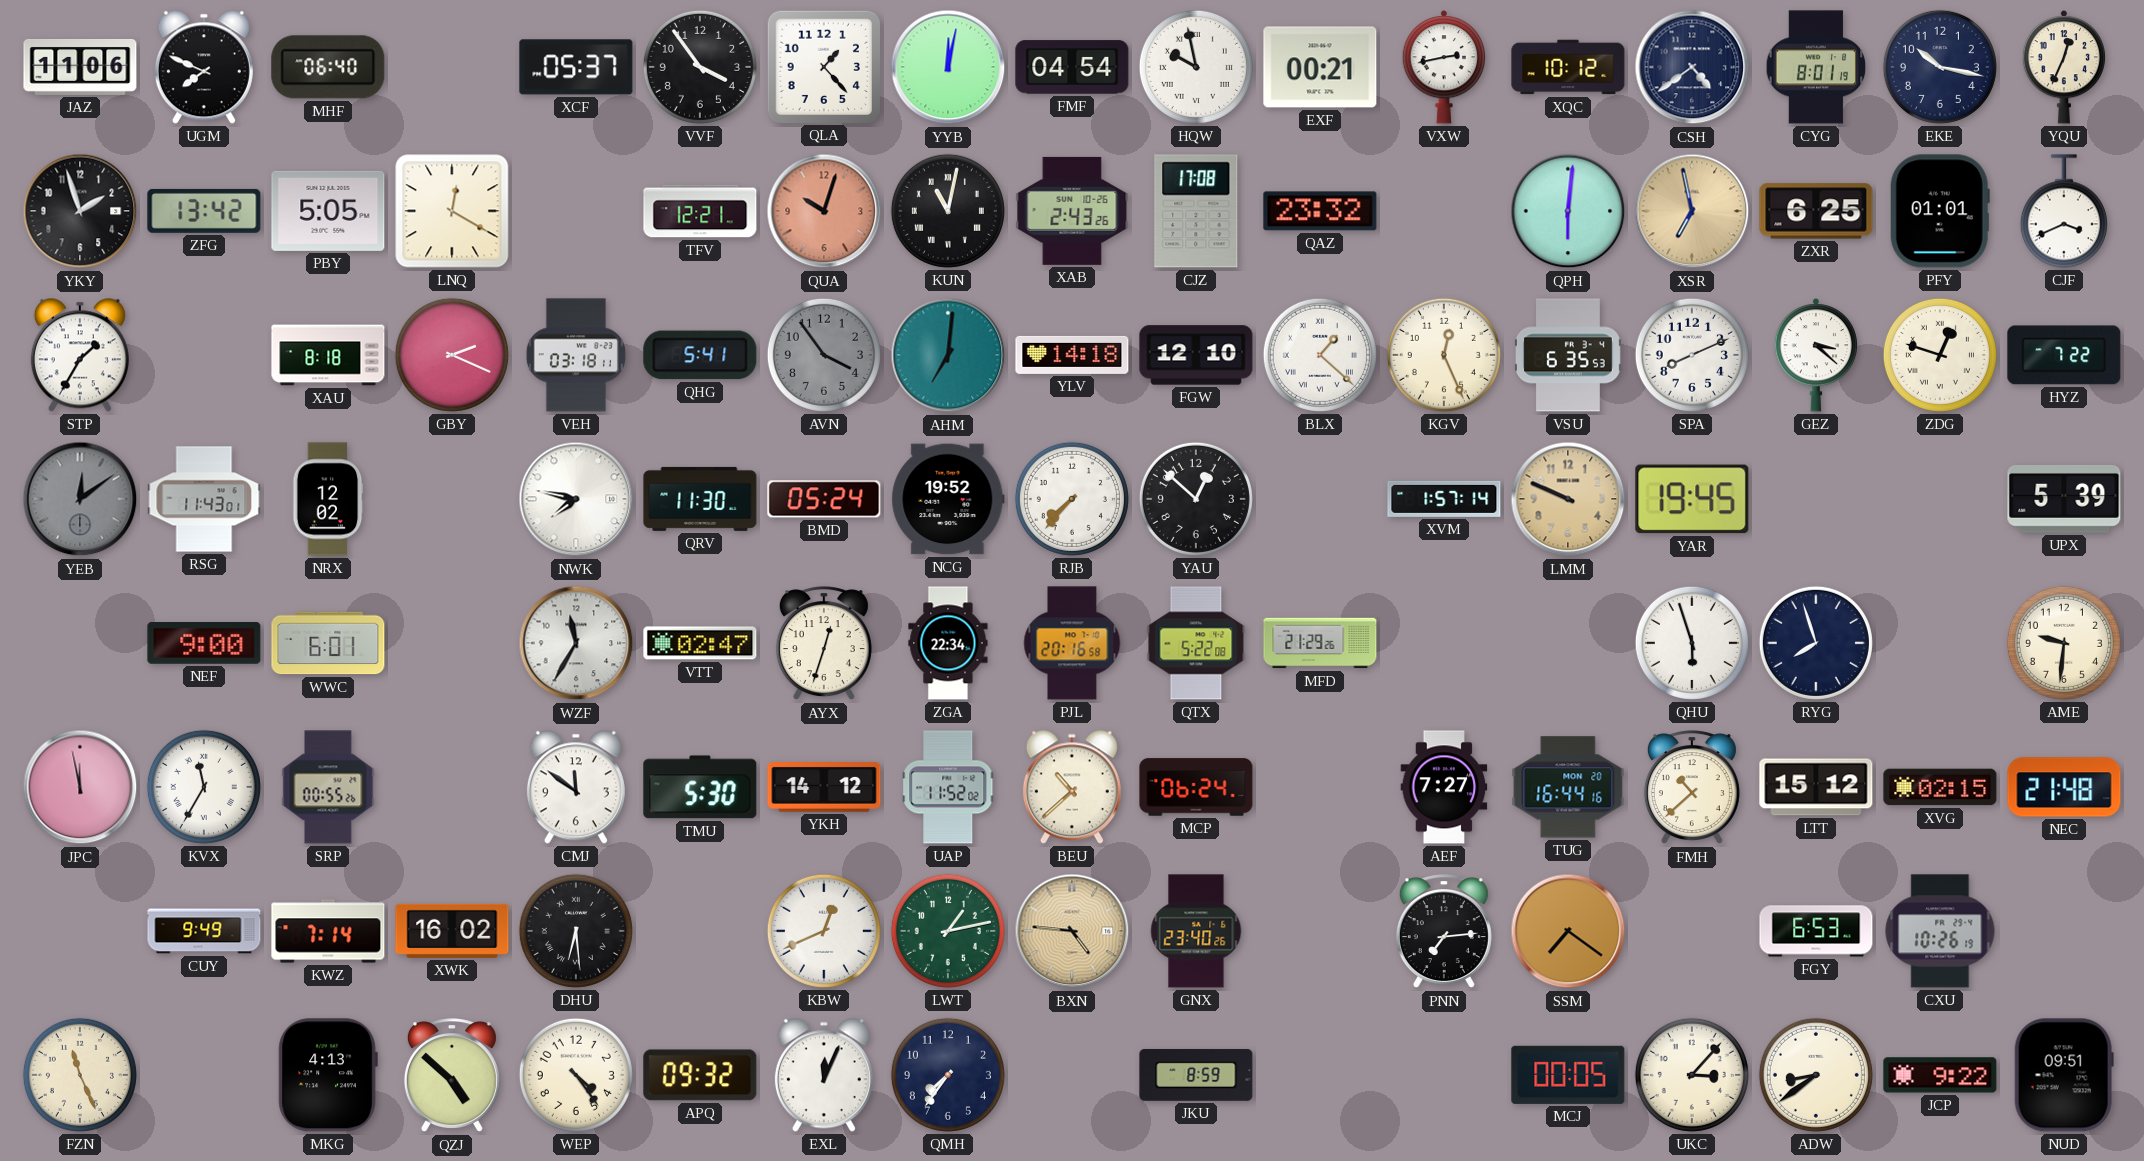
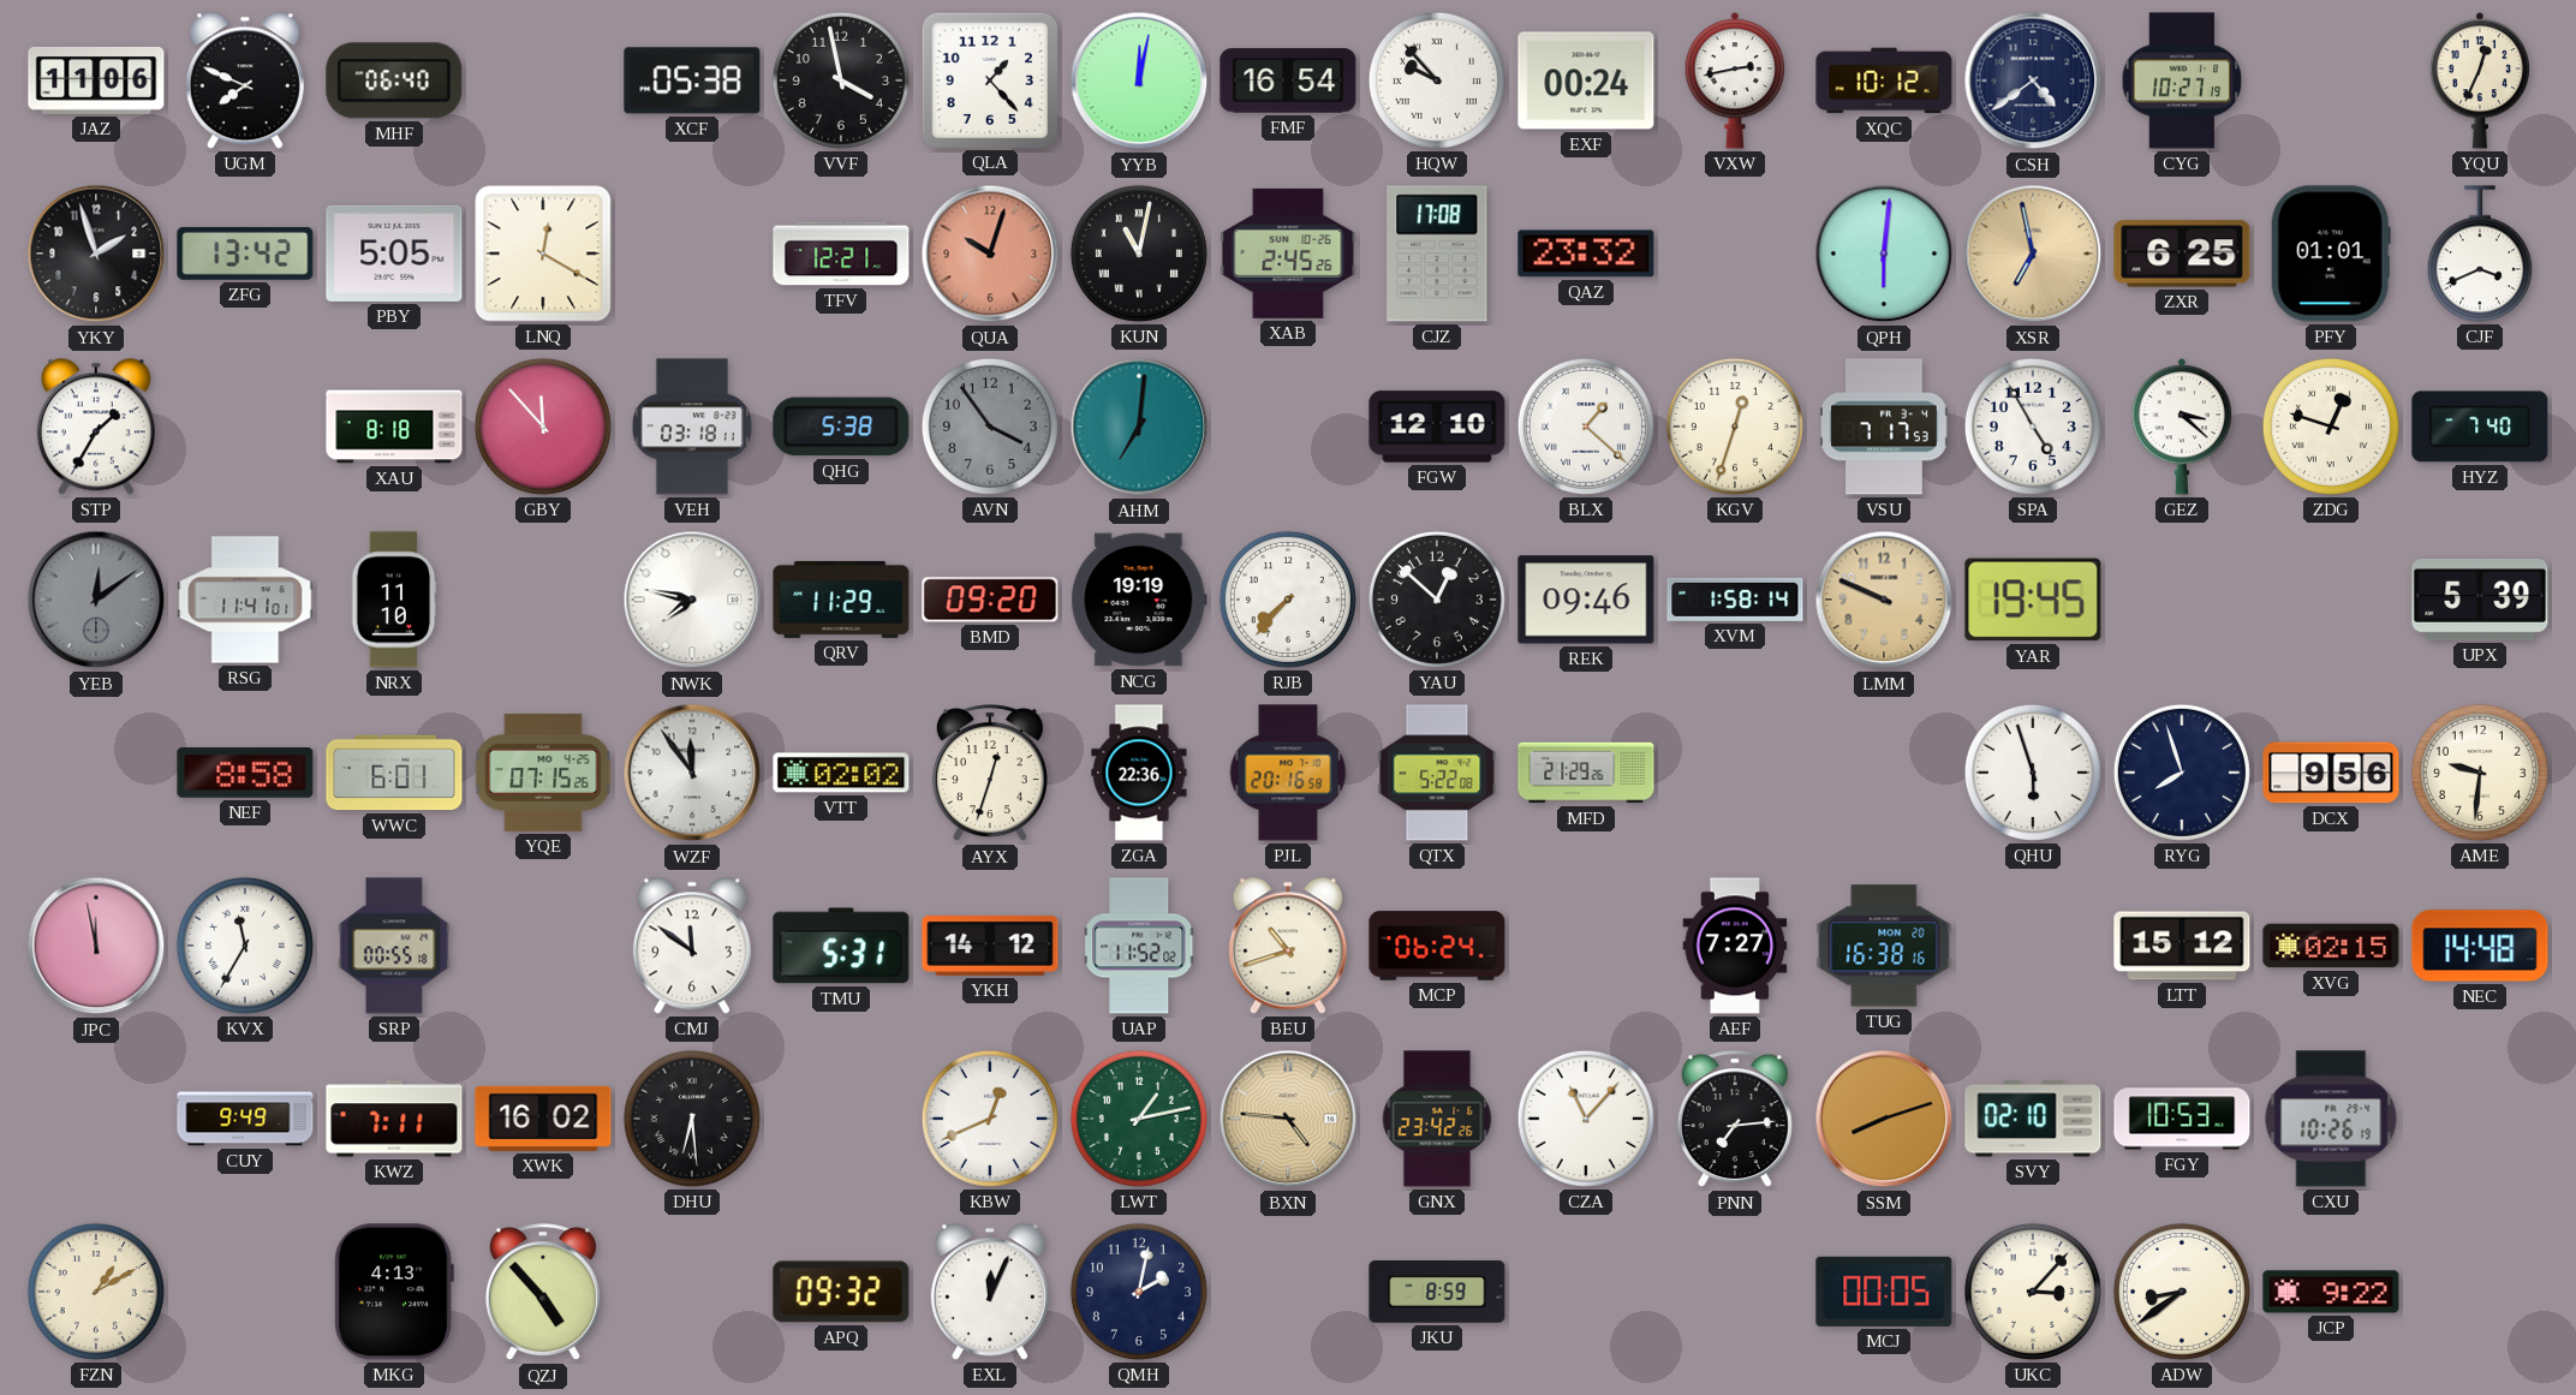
XCF: 05:37 -> 05:38
VVF: 3:54 -> 3:58
FMF: 04:54 -> 16:54
HQW: 9:58 -> 9:53
EXF: 00:21 -> 00:24
CYG: 8:01 -> 10:27
EKE: 10:17 -> none
XAB: 2:43 -> 2:45
GBY: 2:19 -> 11:53
QHG: 5:41 -> 5:38
YLV: 14:18 -> none
KGV: 12:26 -> 12:33
VSU: 6:35 -> 7:17
SPA: 8:11 -> 4:55
HYZ: 7:22 -> 7:40
RSG: 11:43 -> 11:41
NRX: 12:02 -> 11:10
QRV: 11:30 -> 11:29
BMD: 05:24 -> 09:20
NCG: 19:52 -> 19:19
REK: none -> 09:46
XVM: 1:57 -> 1:58
NEF: 9:00 -> 8:58
YQE: none -> 07:15
WZF: 11:35 -> 11:54
VTT: 02:47 -> 02:02
ZGA: 22:34 -> 22:36
DCX: none -> 9:56
SRP: 00:55:26 -> 00:55:18
TMU: 5:30 -> 5:31
BEU: 10:38 -> 10:42
TUG: 16:44 -> 16:38
FMH: 10:38 -> none
NEC: 21:48 -> 14:48
KWZ: 7:14 -> 7:11
GNX: 23:40 -> 23:42
CZA: none -> 11:07
SSM: 7:21 -> 8:12
SVY: none -> 02:10
FGY: 6:53 -> 10:53
FZN: 11:26 -> 1:10
QZJ: 4:52 -> 4:53
WEP: 4:24 -> none
QMH: 7:36 -> 2:02
NUD: 09:51 -> none
